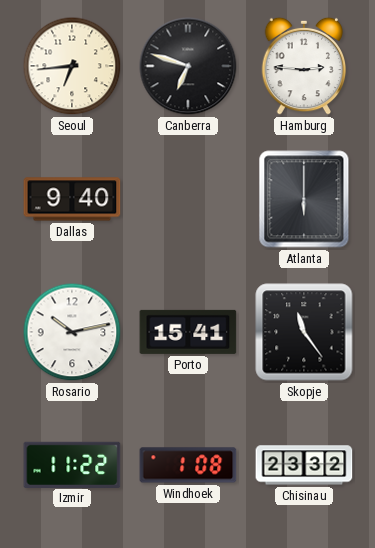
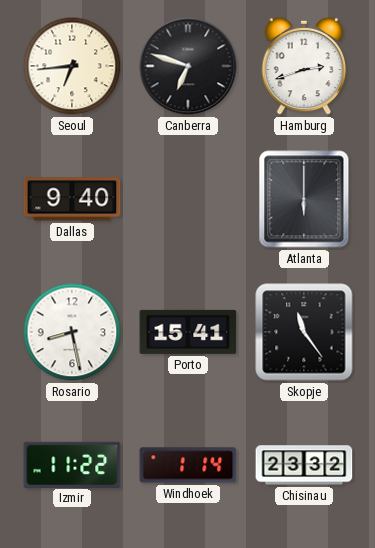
Hamburg: 2:46 -> 2:42
Rosario: 10:13 -> 8:28
Windhoek: 1:08 -> 1:14
